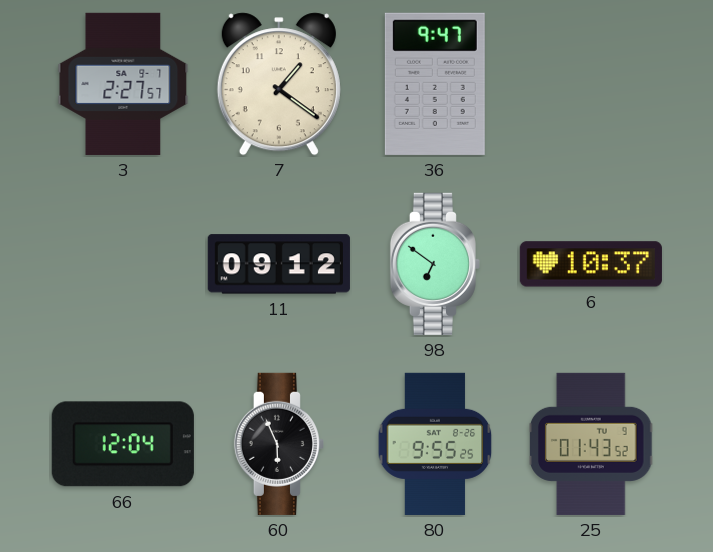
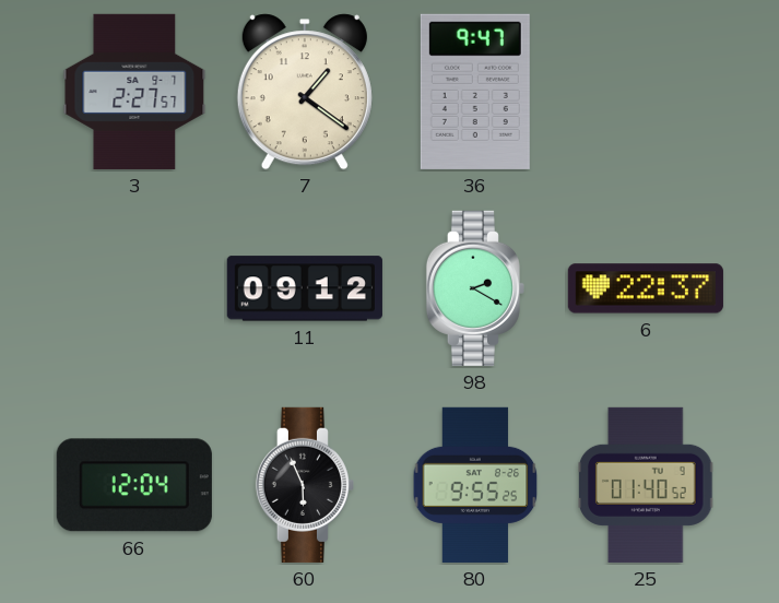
98: 6:51 -> 2:20
6: 10:37 -> 22:37
25: 01:43 -> 01:40
